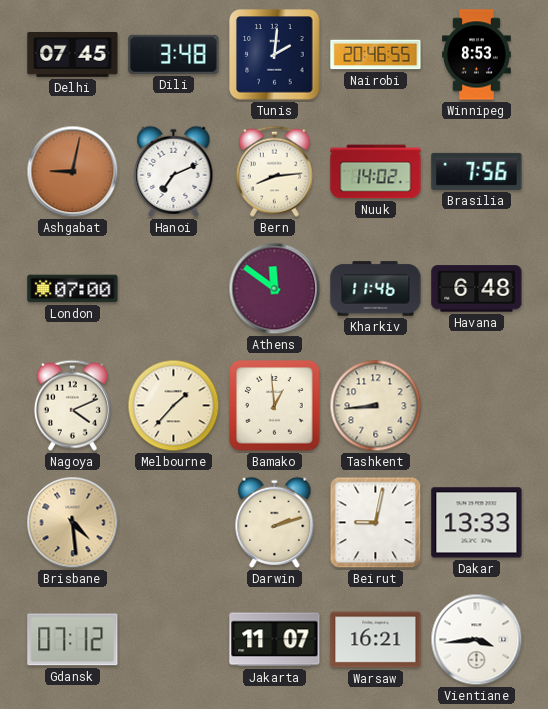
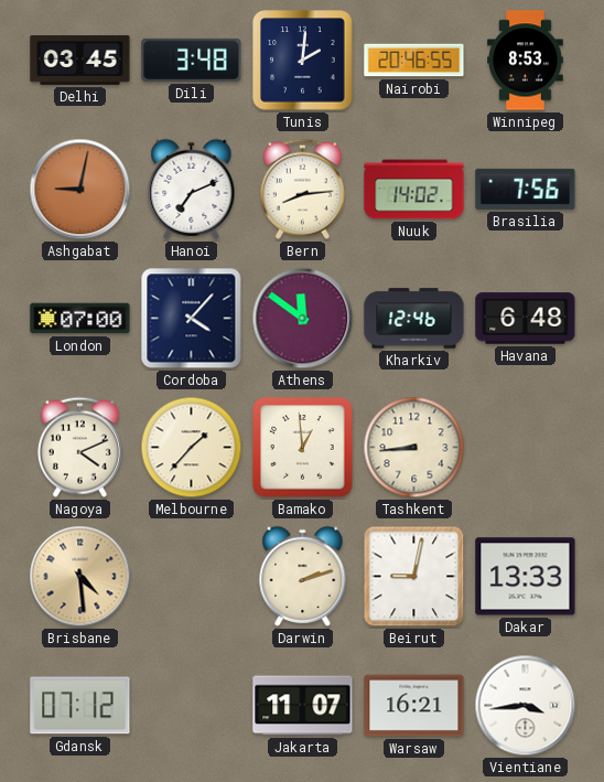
Delhi: 07:45 -> 03:45
Cordoba: none -> 4:07
Kharkiv: 11:46 -> 12:46
